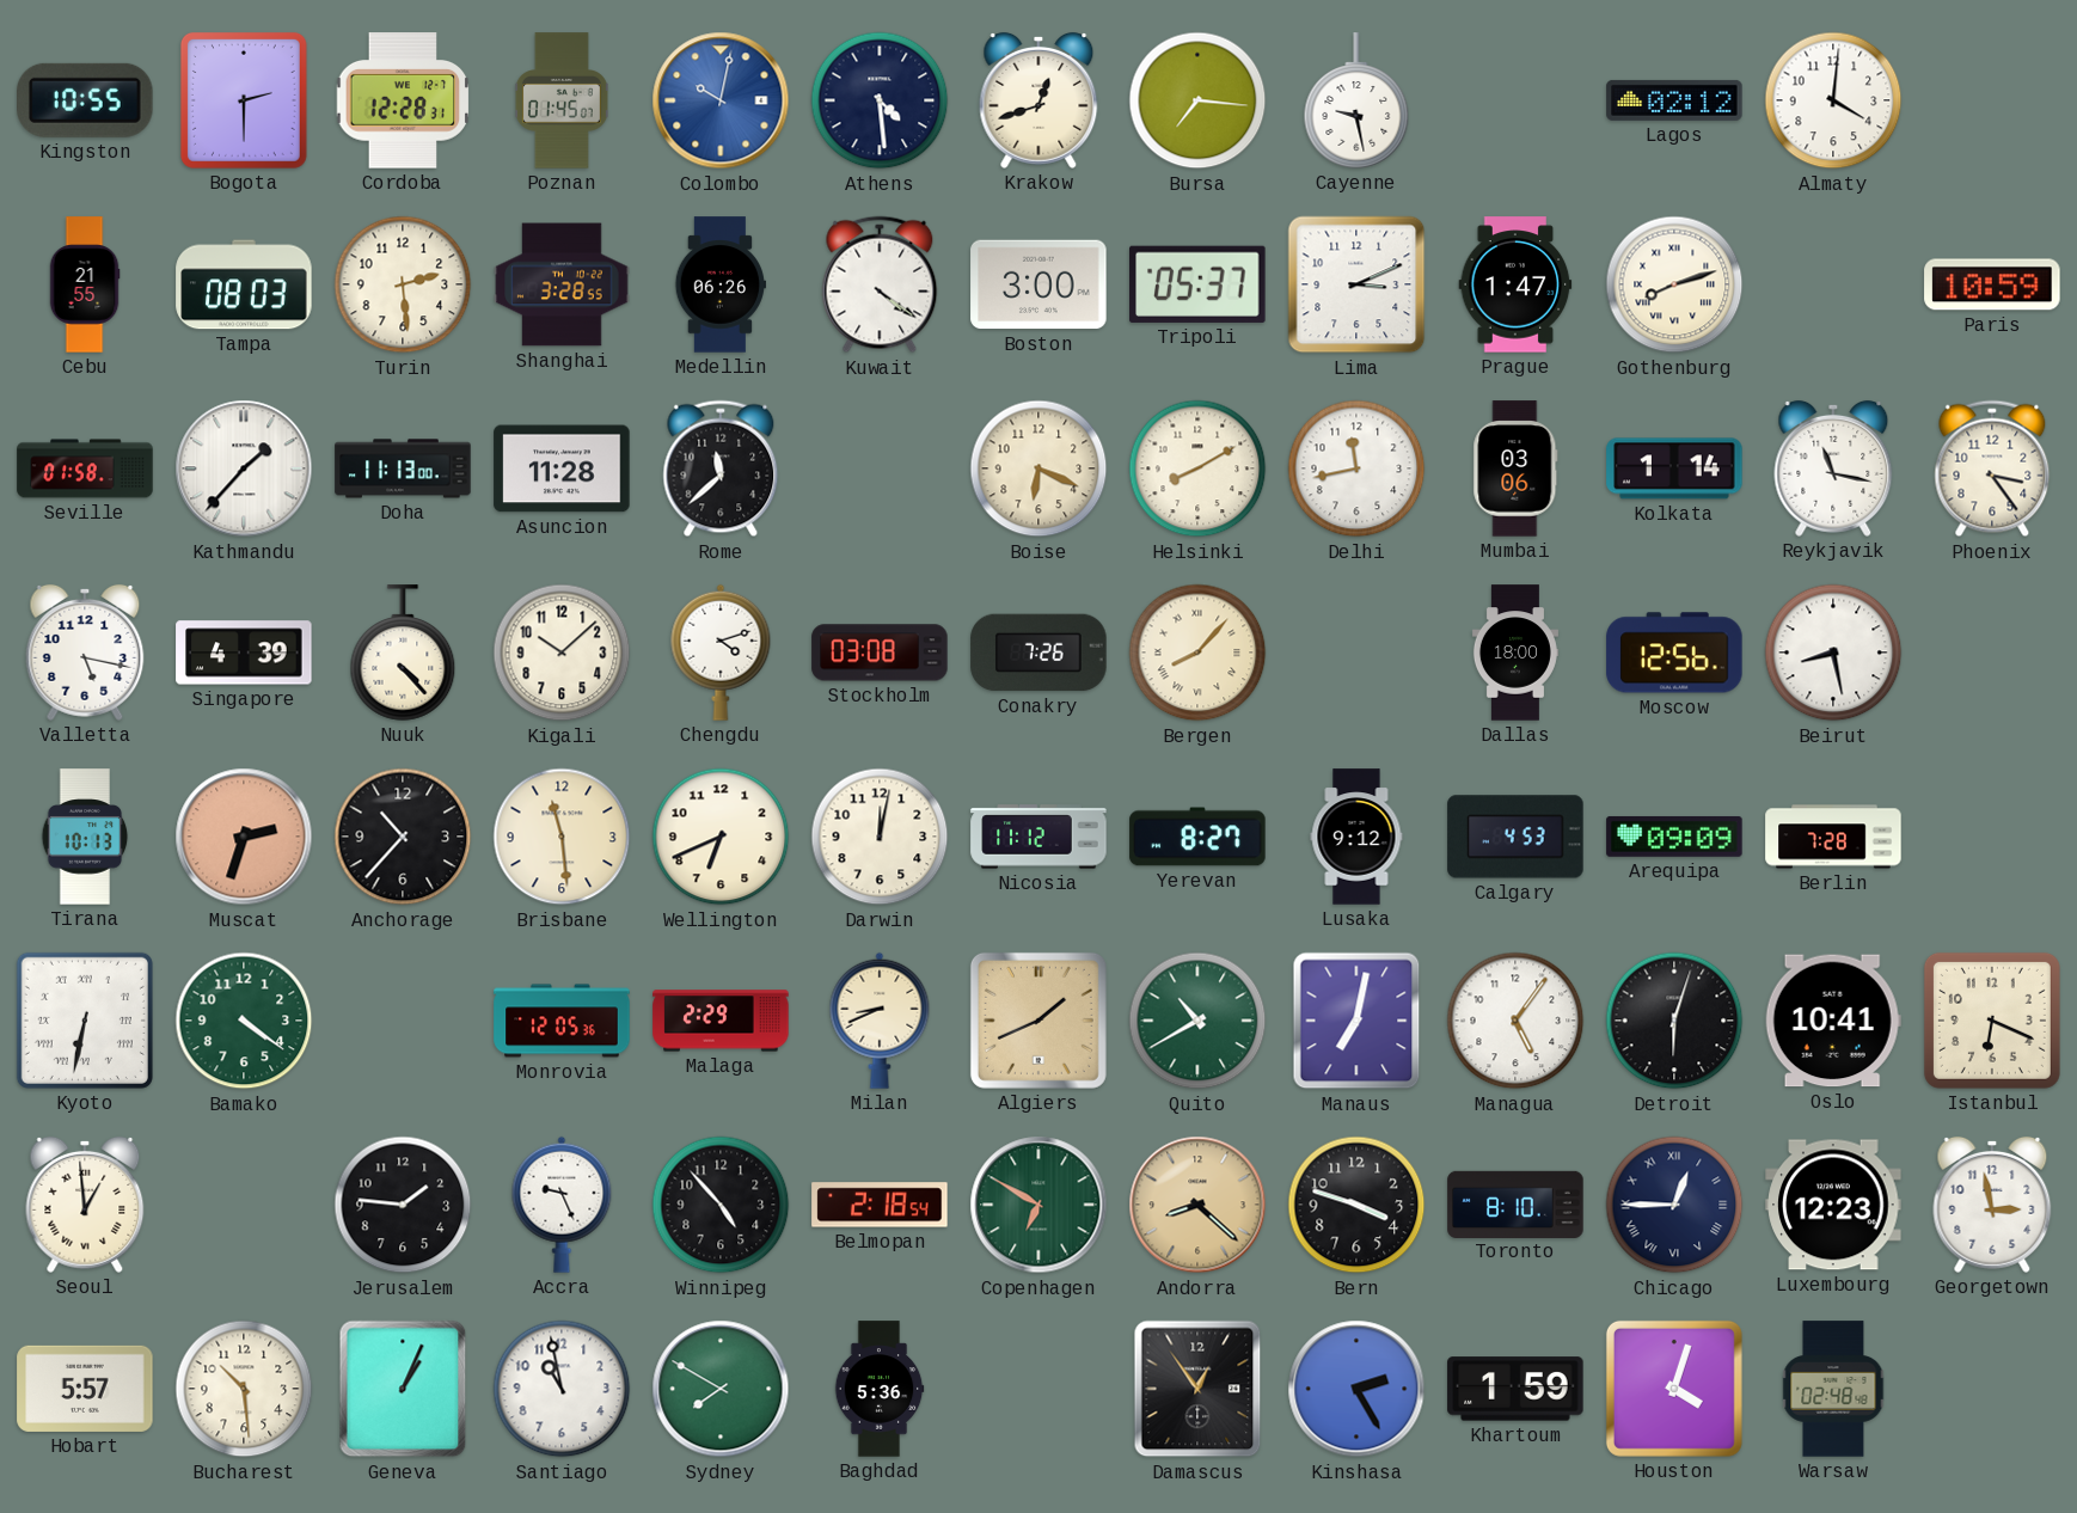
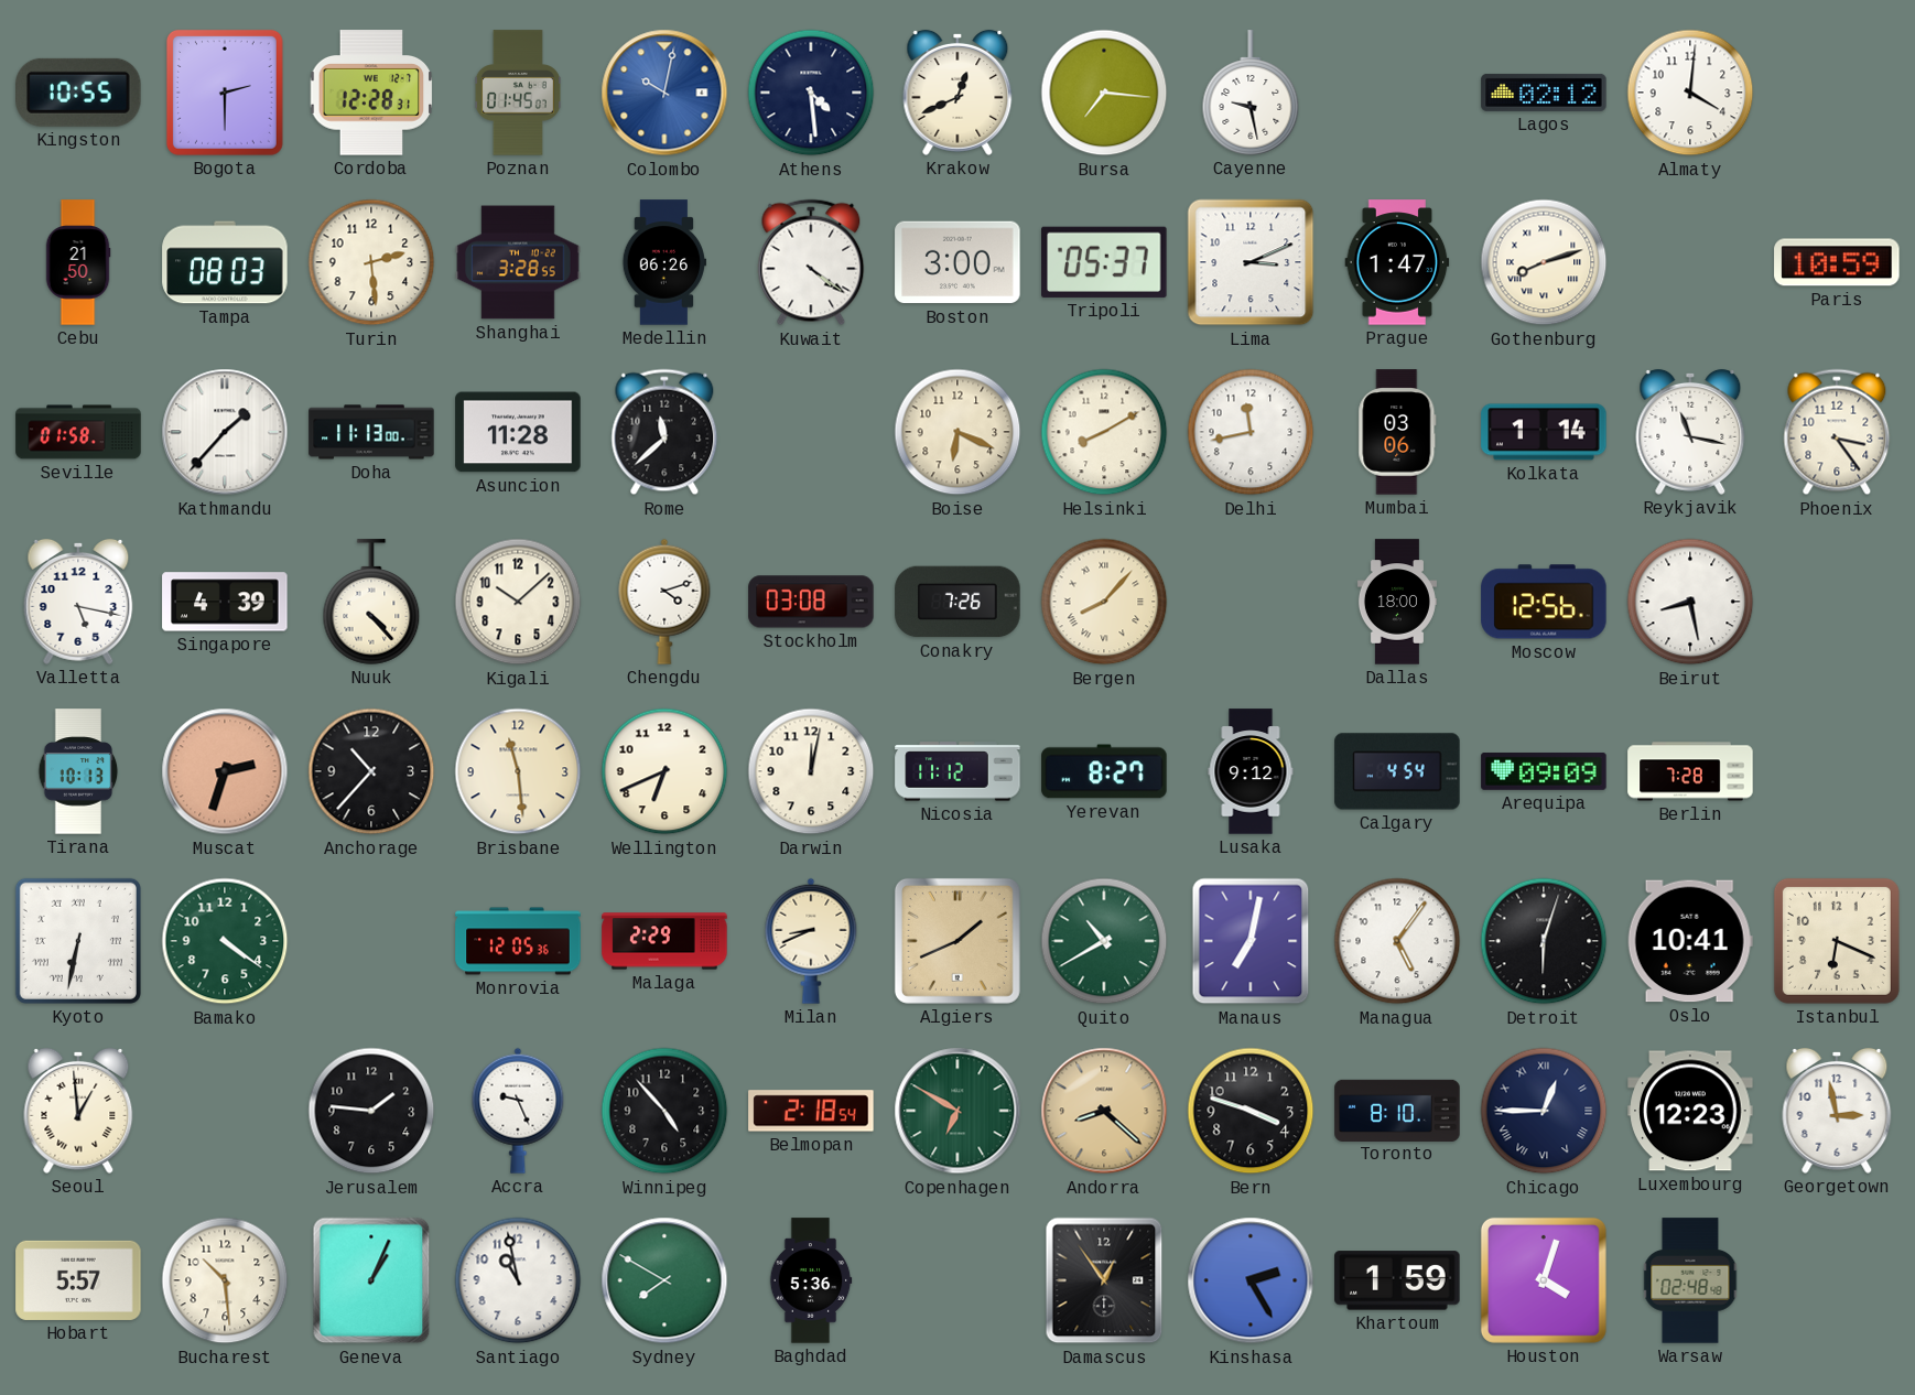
Krakow: 12:42 -> 12:41
Cebu: 21:55 -> 21:50
Calgary: 4:53 -> 4:54
